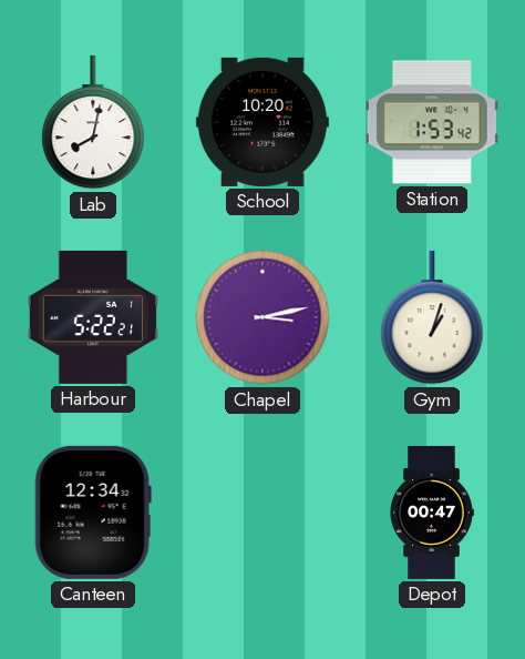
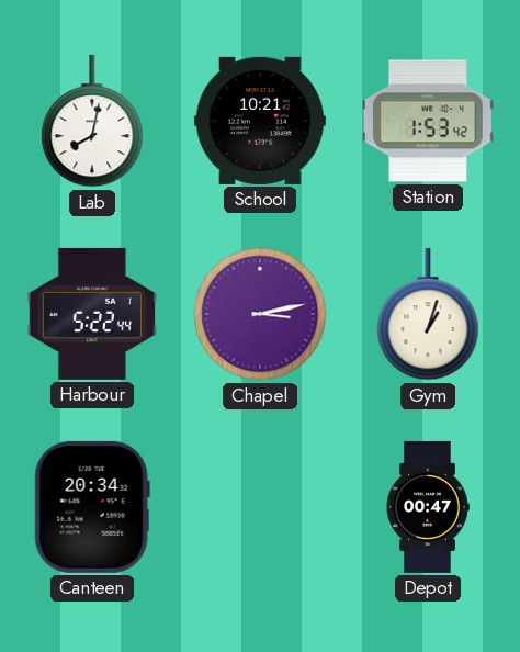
School: 10:20 -> 10:21
Harbour: 5:22:21 -> 5:22:44
Canteen: 12:34 -> 20:34
